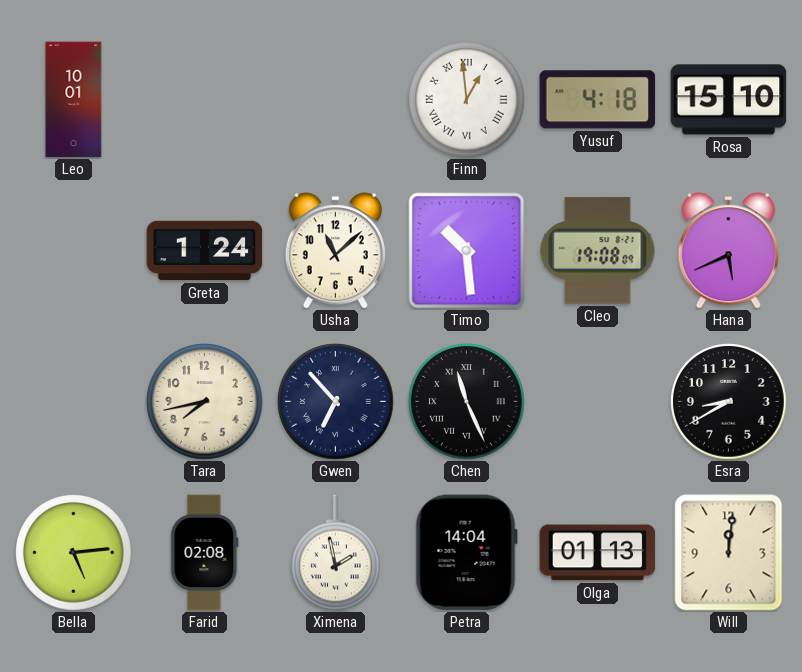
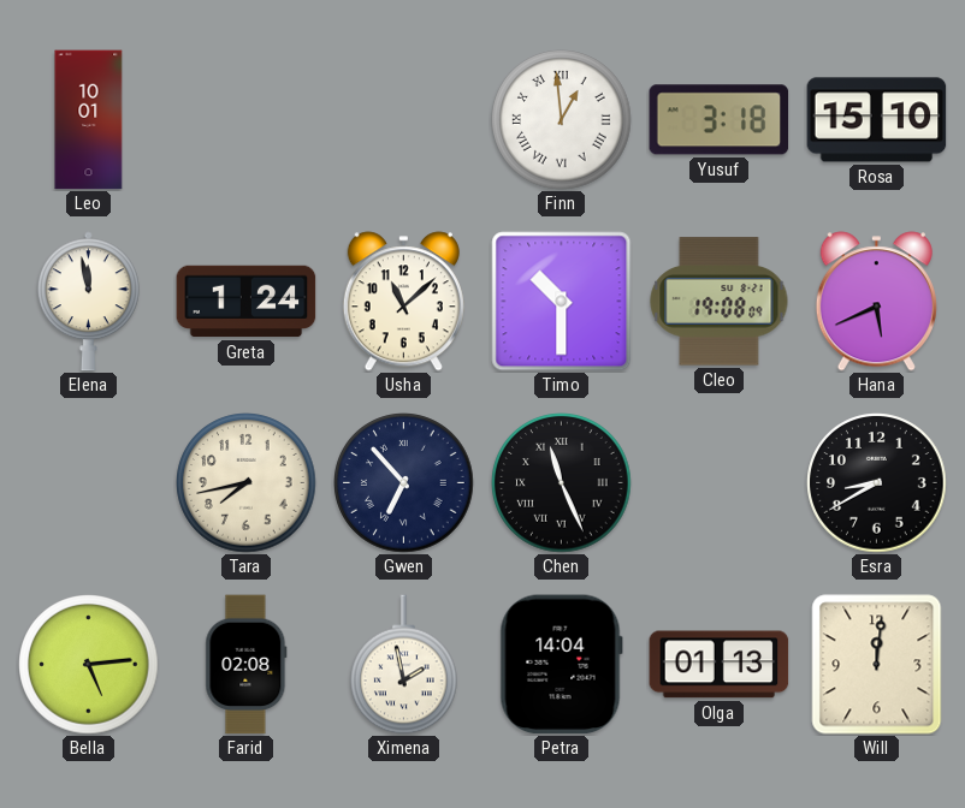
Yusuf: 4:18 -> 3:18
Elena: none -> 11:58
Timo: 10:29 -> 10:30
